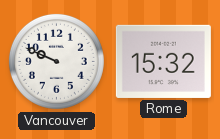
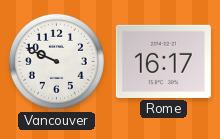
Rome: 15:32 -> 16:17
